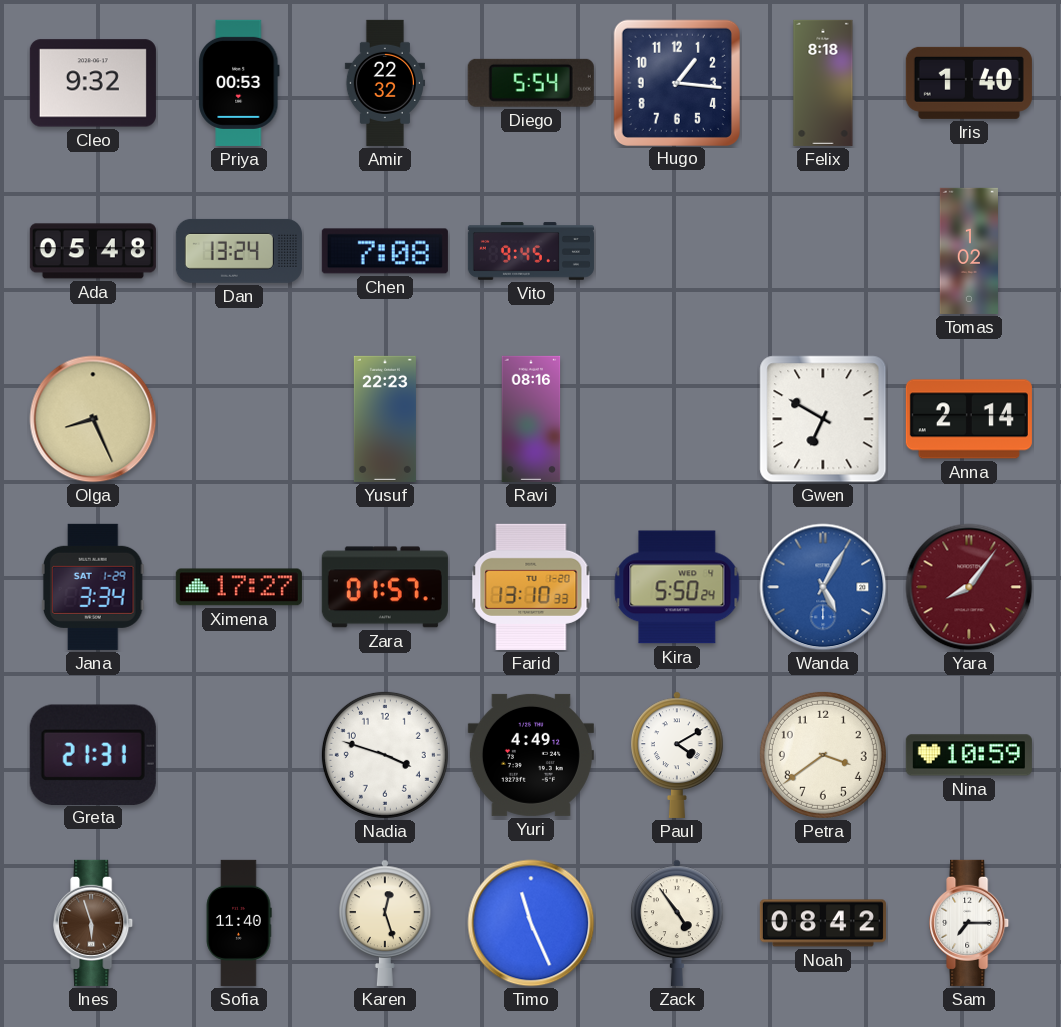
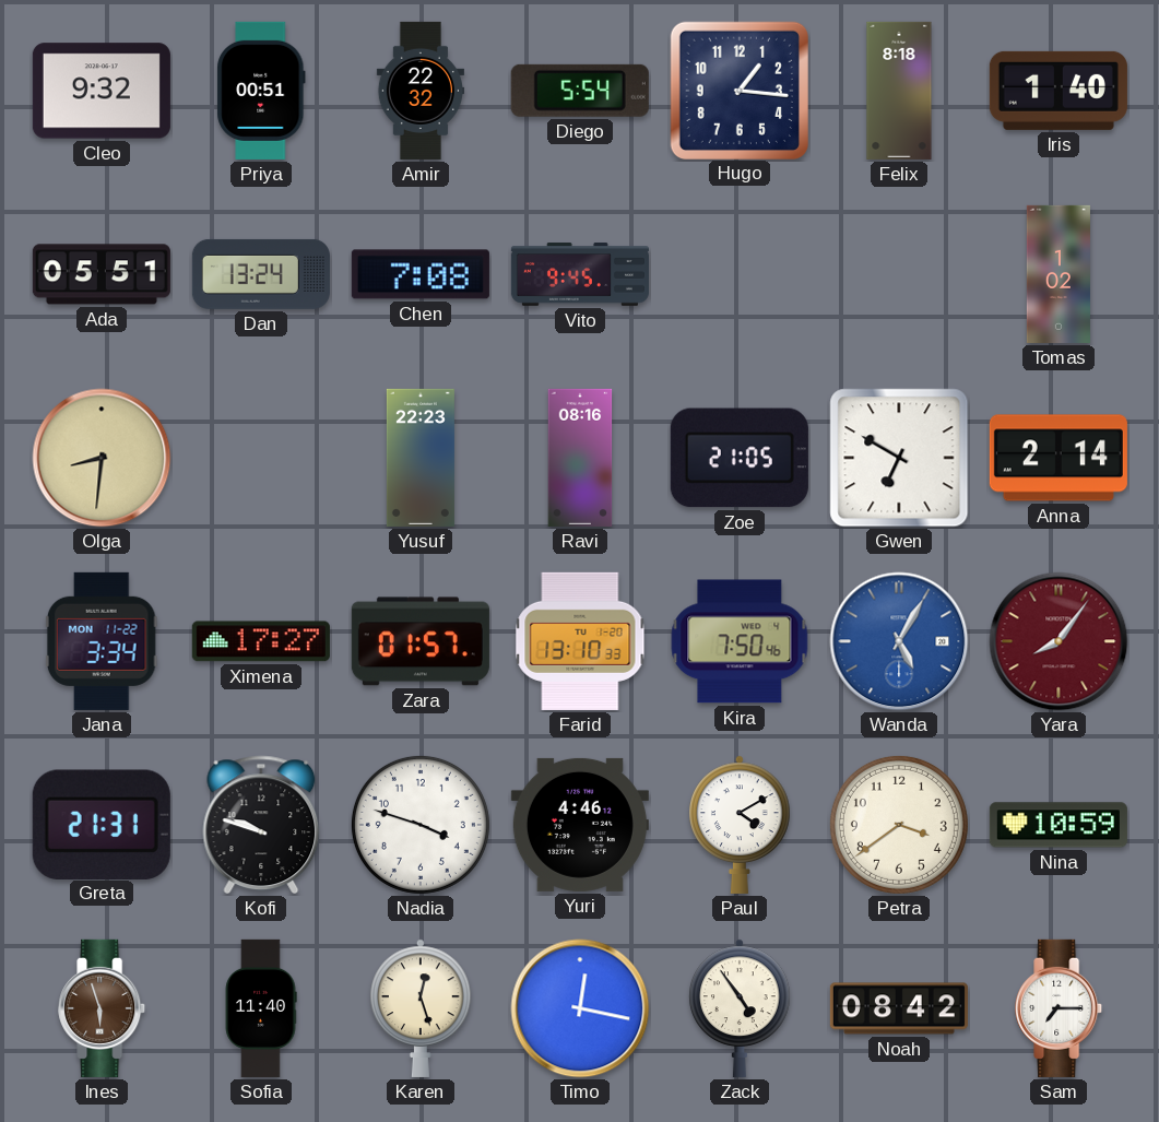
Priya: 00:53 -> 00:51
Ada: 05:48 -> 05:51
Olga: 8:26 -> 8:31
Zoe: none -> 21:05
Jana date: SAT 1-29 -> MON 11-22
Kira: 5:50 -> 7:50
Kofi: none -> 9:48
Yuri: 4:49 -> 4:46
Timo: 11:26 -> 12:17
